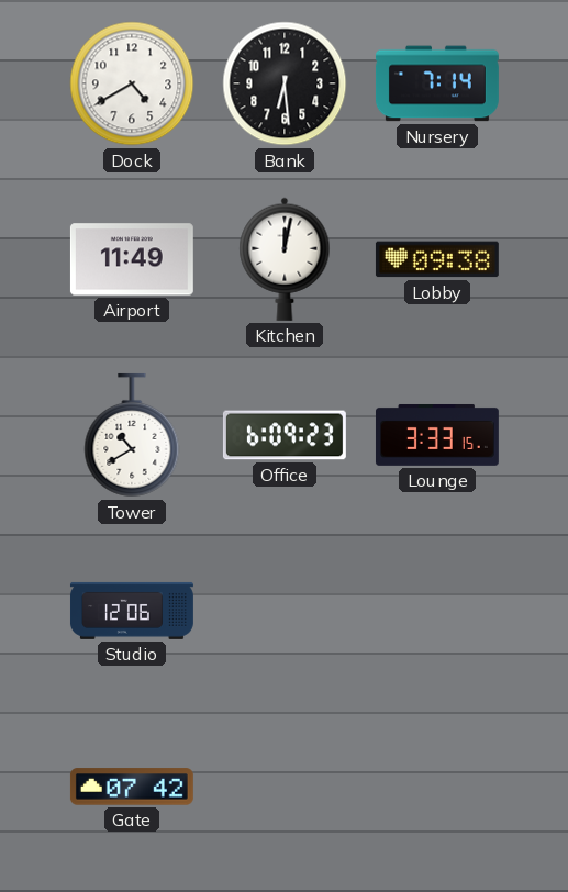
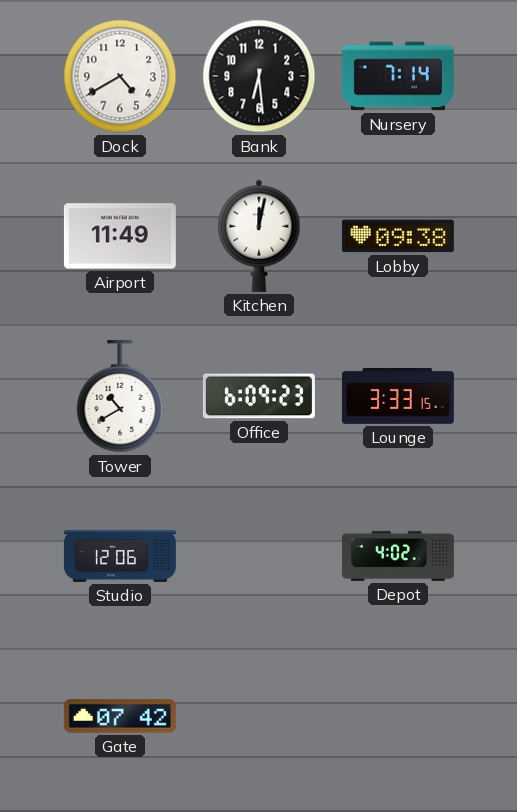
Depot: none -> 4:02
